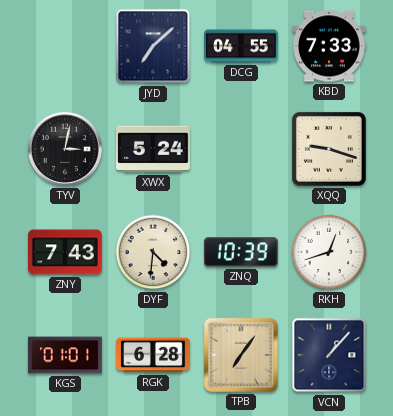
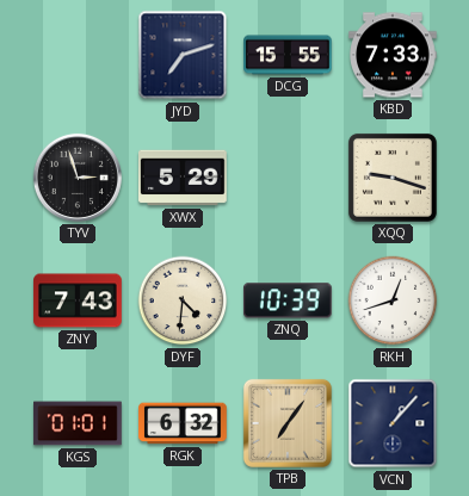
JYD: 7:08 -> 7:12
DCG: 04:55 -> 15:55
TYV: 3:02 -> 2:57
XWX: 5:24 -> 5:29
RGK: 6:28 -> 6:32
